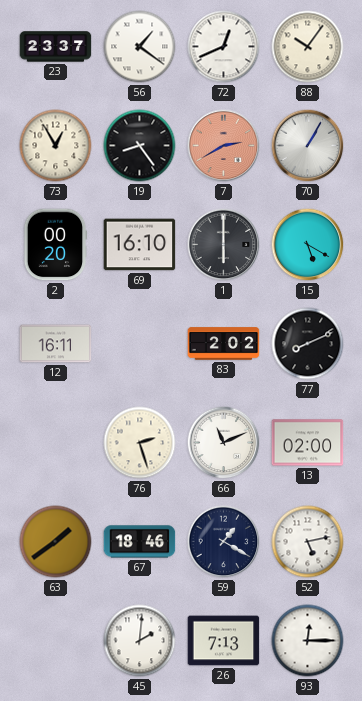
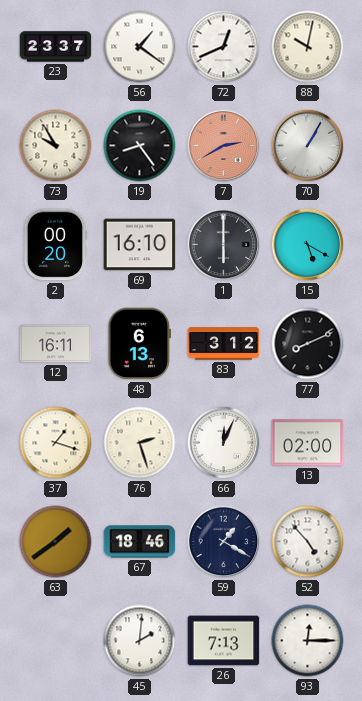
88: 10:06 -> 10:02
73: 12:55 -> 9:55
48: none -> 6:13
83: 2:02 -> 3:12
37: none -> 1:18
66: 11:11 -> 12:04
52: 5:13 -> 4:53
